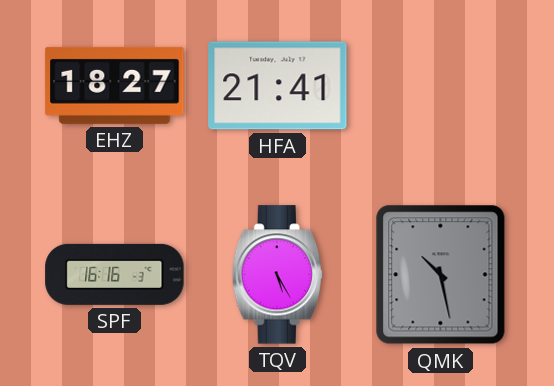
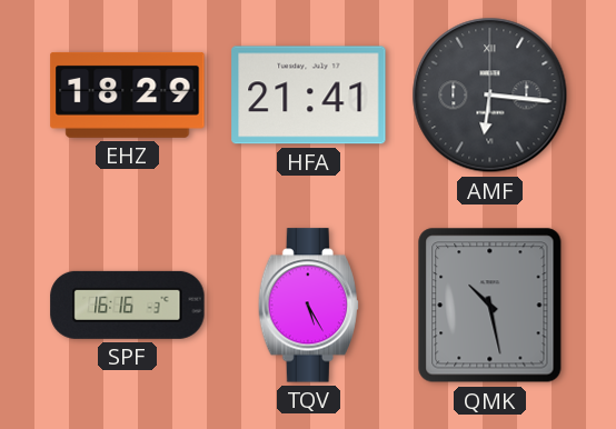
EHZ: 18:27 -> 18:29
AMF: none -> 6:16
